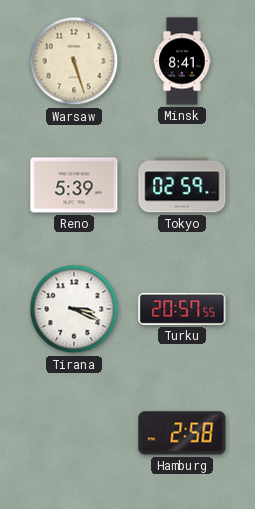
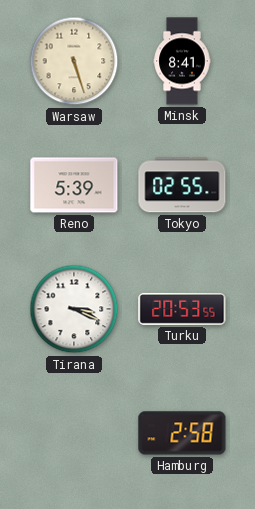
Tokyo: 02:59 -> 02:55
Turku: 20:57 -> 20:53
